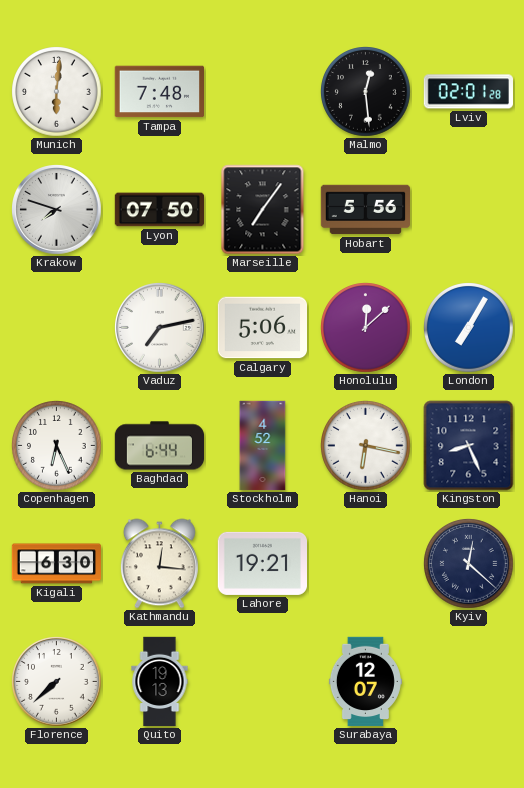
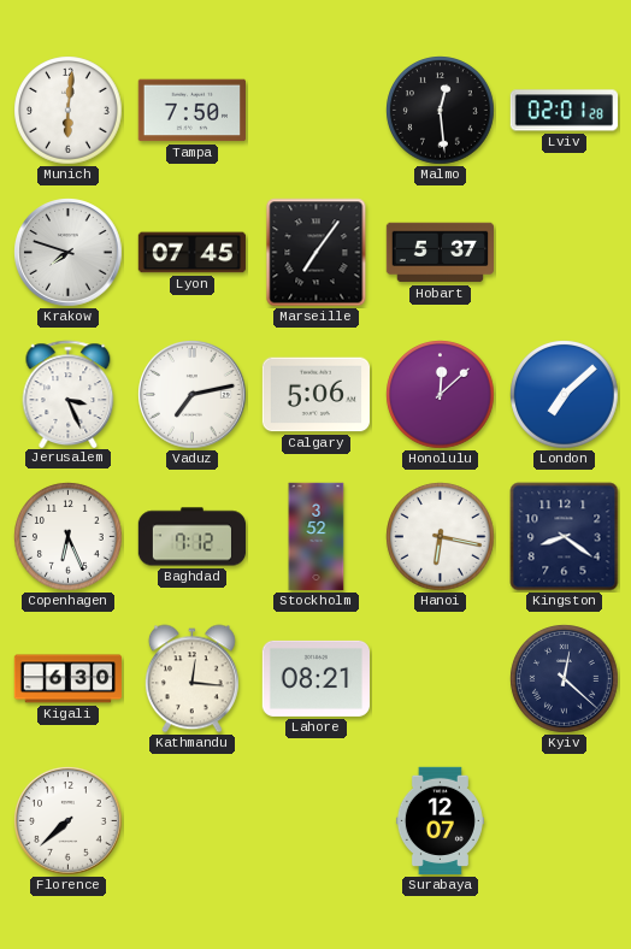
Tampa: 7:48 -> 7:50
Lyon: 07:50 -> 07:45
Hobart: 5:56 -> 5:37
Jerusalem: none -> 3:26
London: 7:05 -> 7:08
Baghdad: 6:44 -> 7:12
Stockholm: 4:52 -> 3:52
Kingston: 8:26 -> 8:21
Lahore: 19:21 -> 08:21
Quito: 19:13 -> none
